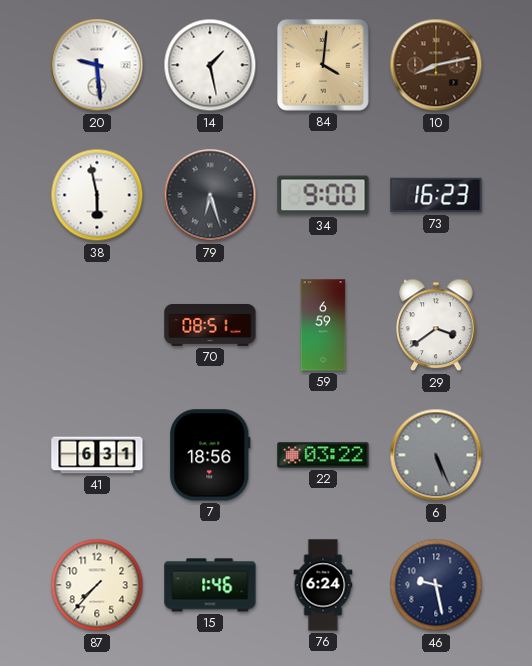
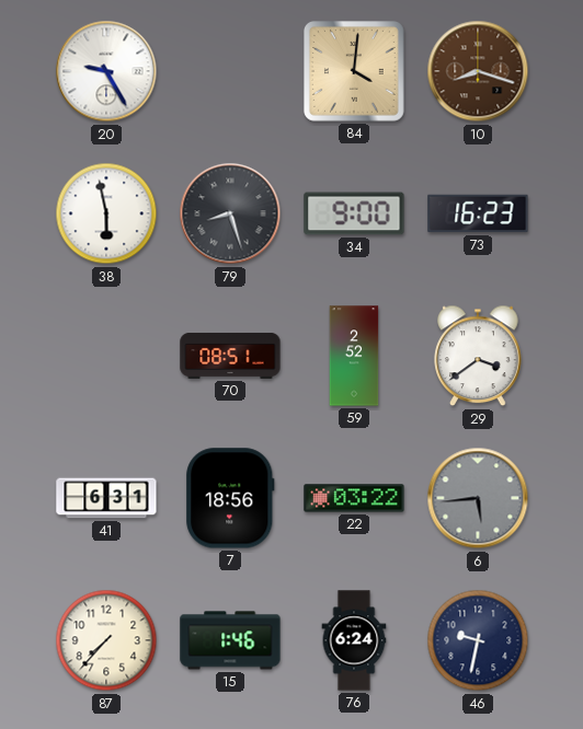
20: 9:29 -> 9:25
14: 1:28 -> none
10: 8:13 -> 8:18
79: 6:27 -> 8:27
59: 6:59 -> 2:52
6: 5:26 -> 5:44
46: 9:28 -> 9:32
